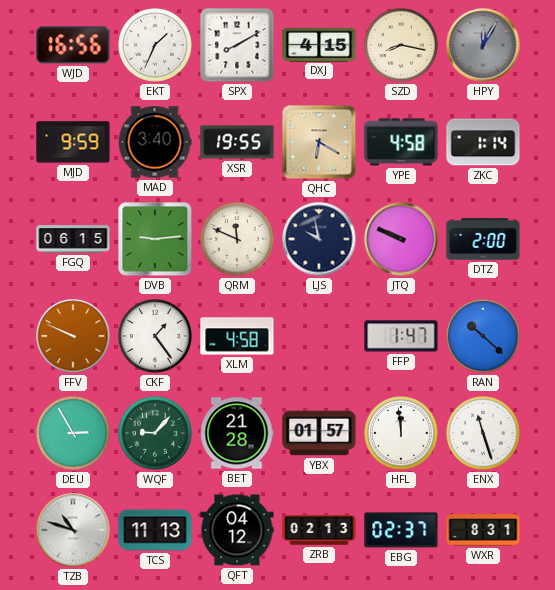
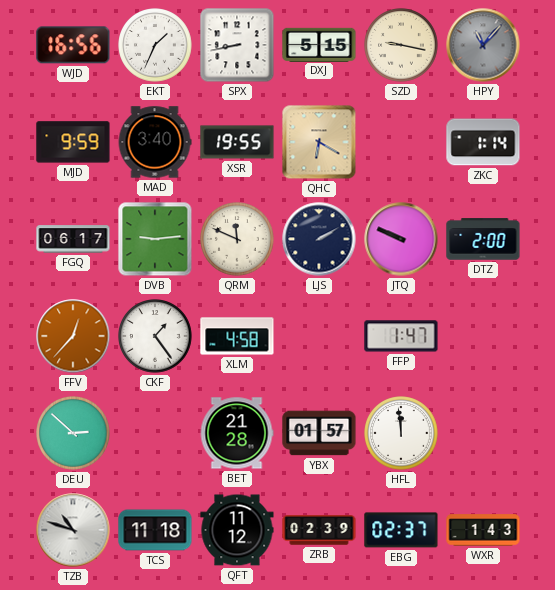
SPX: 8:10 -> 8:43
DXJ: 4:15 -> 5:15
SZD: 8:17 -> 9:17
HPY: 12:05 -> 11:07
YPE: 4:58 -> none
FGQ: 06:15 -> 06:17
LJS: 9:58 -> 2:10
FFV: 9:49 -> 12:37
RAN: 10:22 -> none
DEU: 2:55 -> 2:52
WQF: 9:07 -> none
ENX: 11:27 -> none
TCS: 11:13 -> 11:18
QFT: 04:12 -> 11:12
ZRB: 02:13 -> 02:39
WXR: 8:31 -> 1:43
